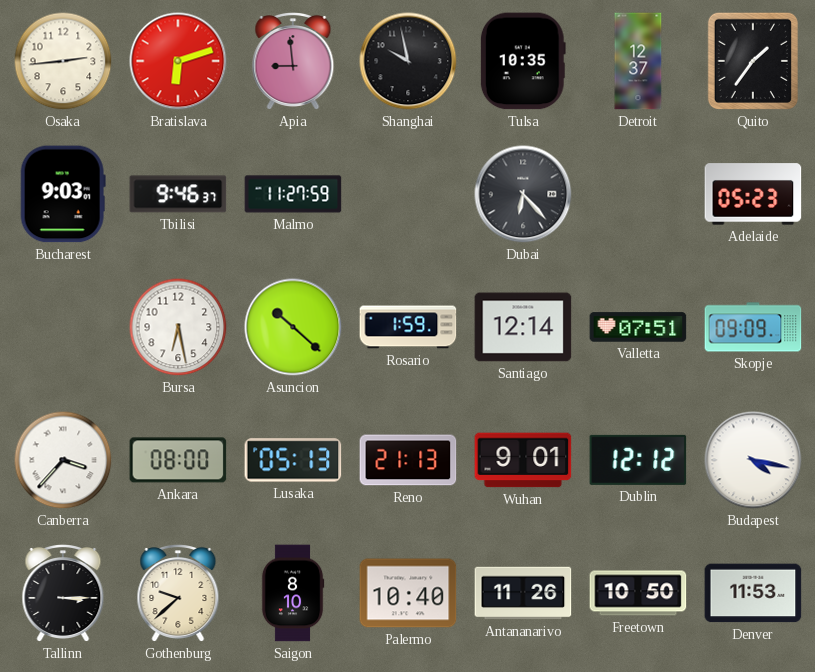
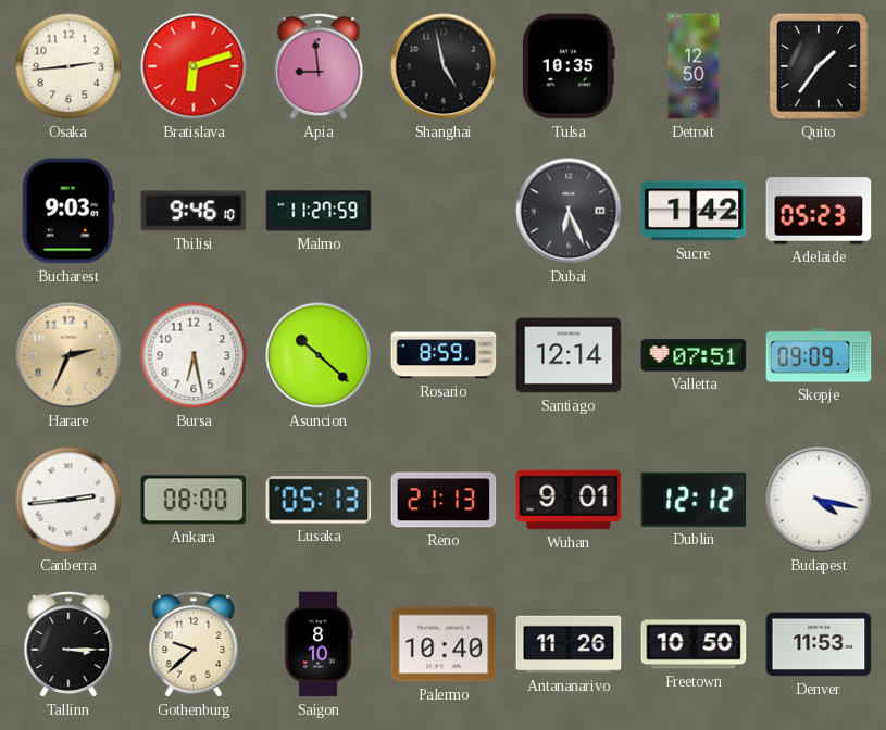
Shanghai: 9:58 -> 4:58
Detroit: 12:37 -> 12:50
Tbilisi: 9:46:37 -> 9:46:10
Dubai: 6:23 -> 6:26
Sucre: none -> 1:42
Harare: none -> 2:34
Rosario: 1:59 -> 8:59
Canberra: 3:37 -> 2:44
